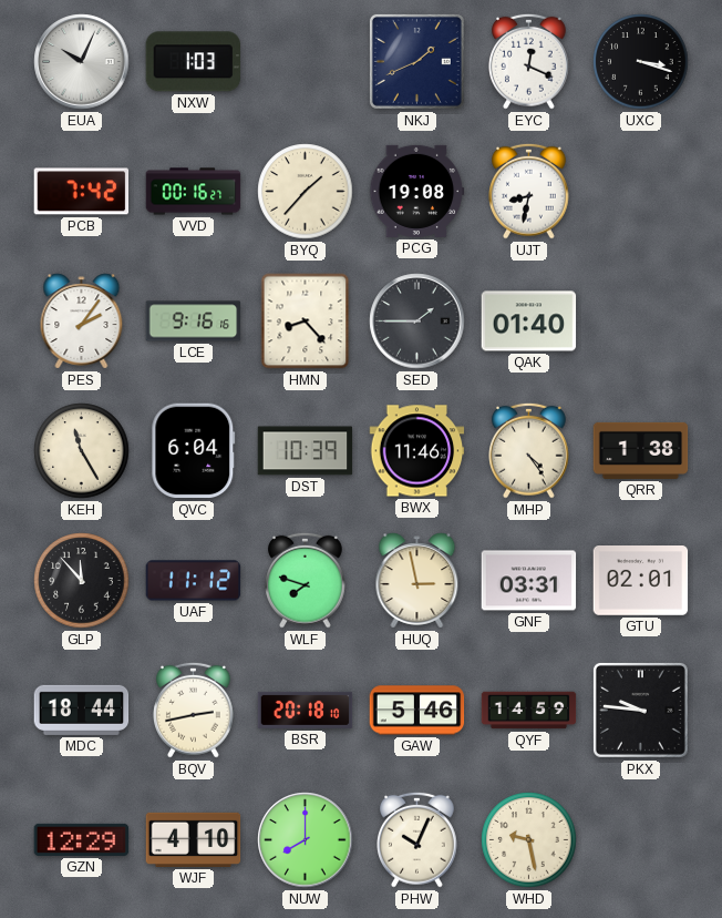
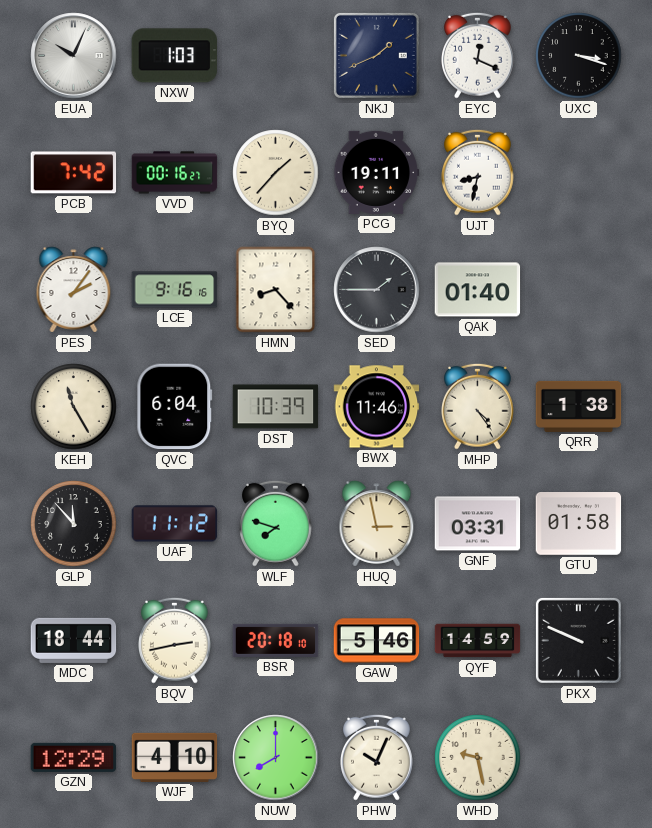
PCG: 19:08 -> 19:11
GTU: 02:01 -> 01:58
PKX: 9:46 -> 9:49
